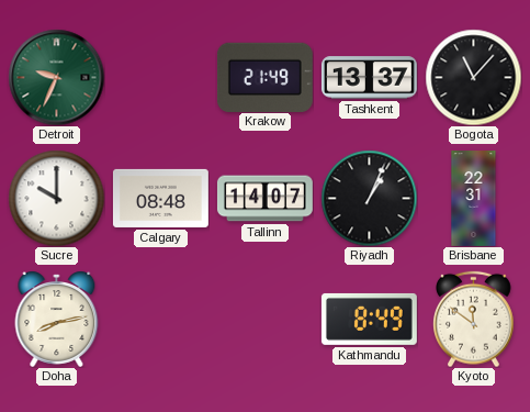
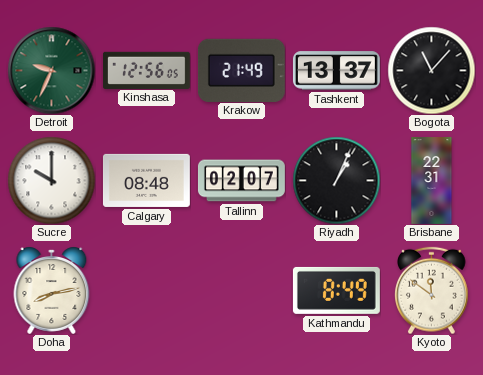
Kinshasa: none -> 12:56
Tallinn: 14:07 -> 02:07
